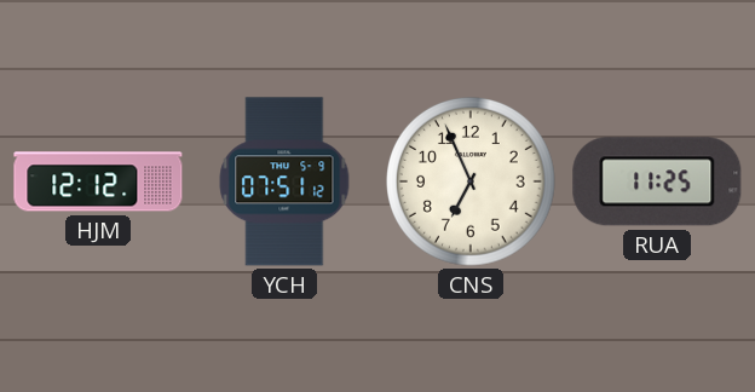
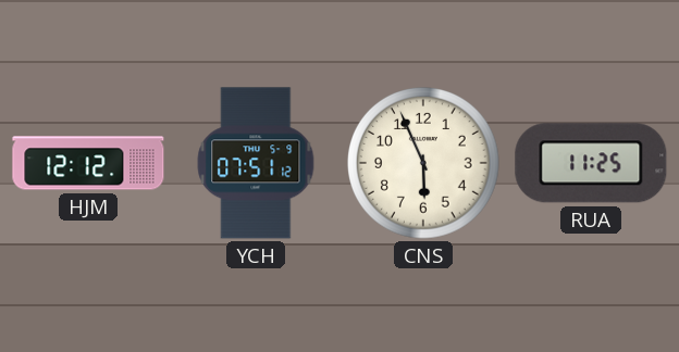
CNS: 6:56 -> 5:56
